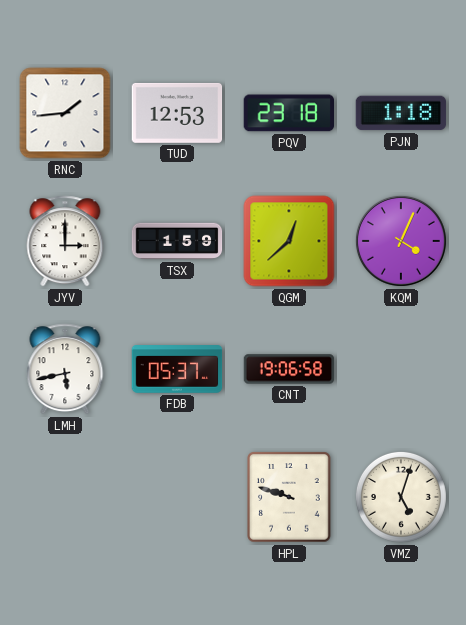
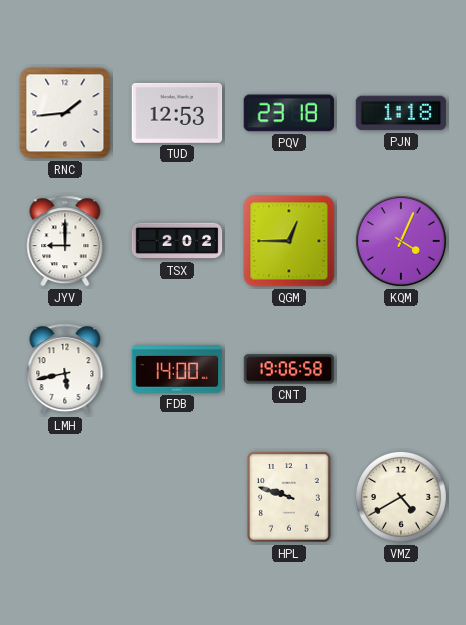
JYV: 3:00 -> 9:00
TSX: 1:59 -> 2:02
QGM: 12:38 -> 12:45
FDB: 05:37 -> 14:00
VMZ: 5:03 -> 4:40
